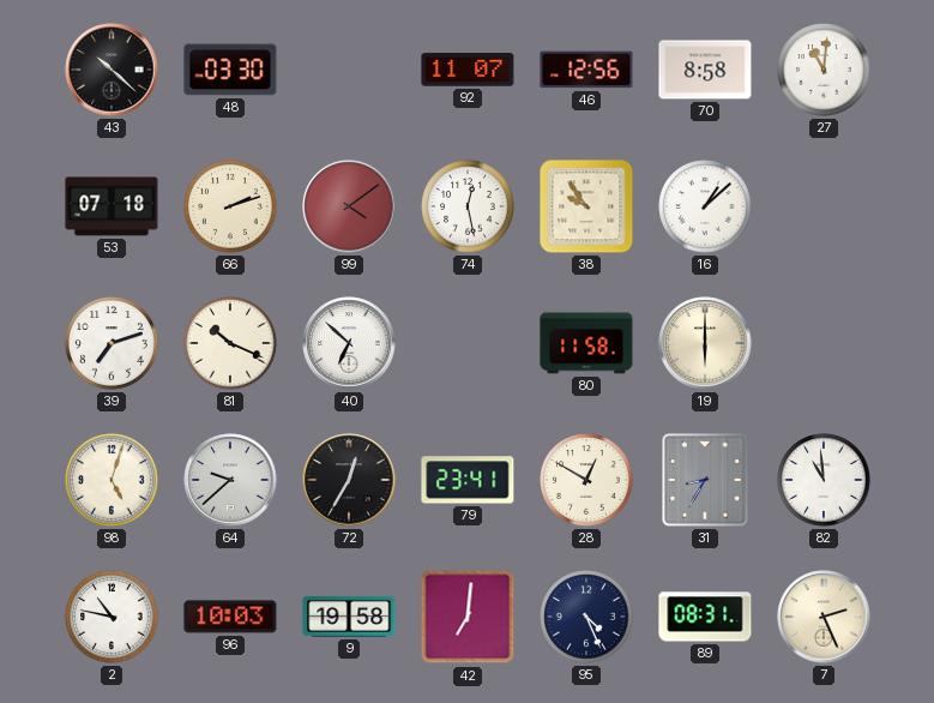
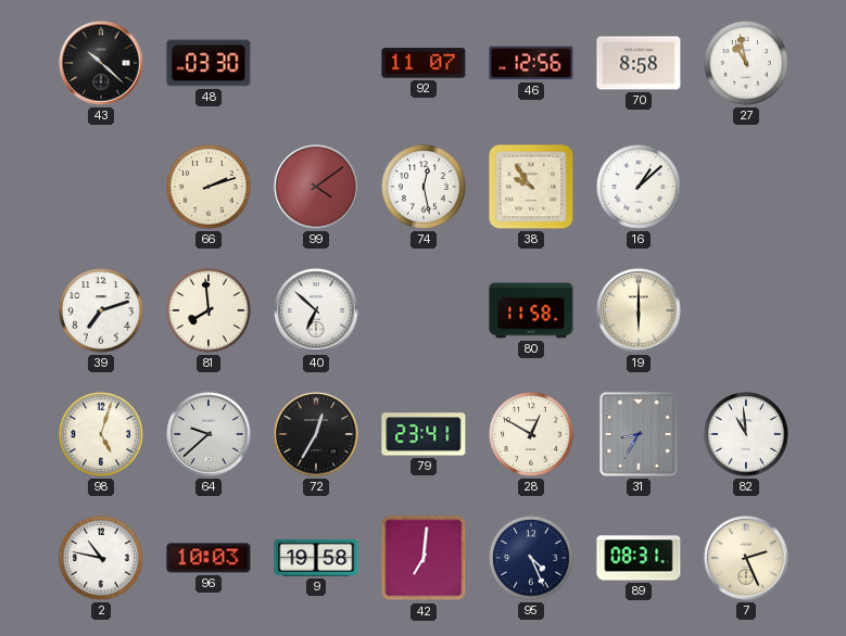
27: 11:01 -> 10:58
53: 07:18 -> none
81: 10:19 -> 7:59
